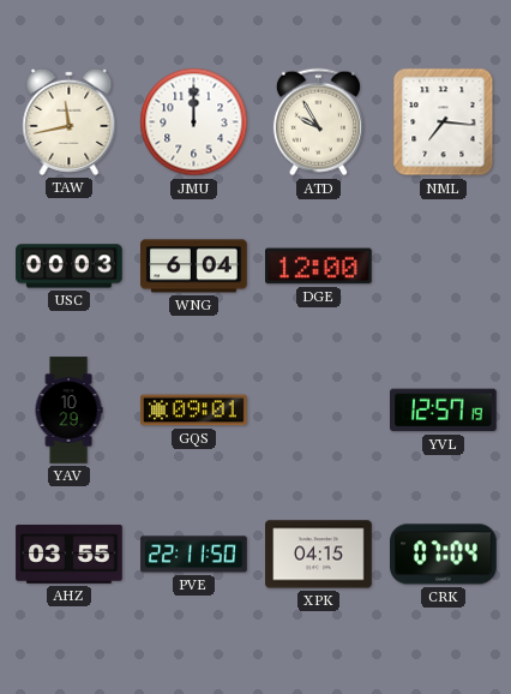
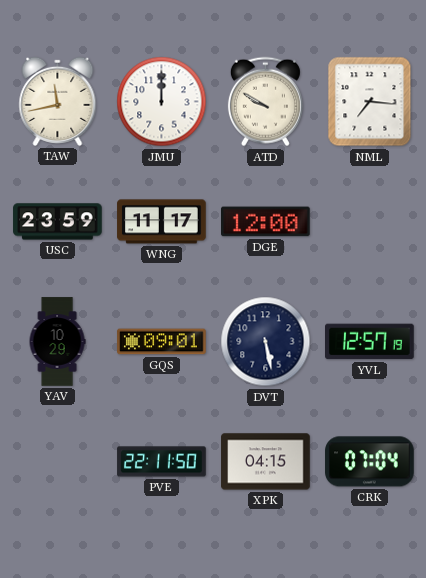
ATD: 9:55 -> 9:50
USC: 00:03 -> 23:59
WNG: 6:04 -> 11:17
DVT: none -> 5:28
AHZ: 03:55 -> none
